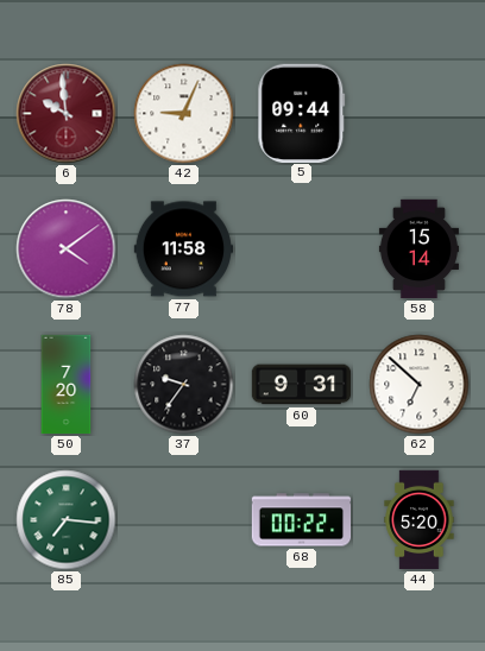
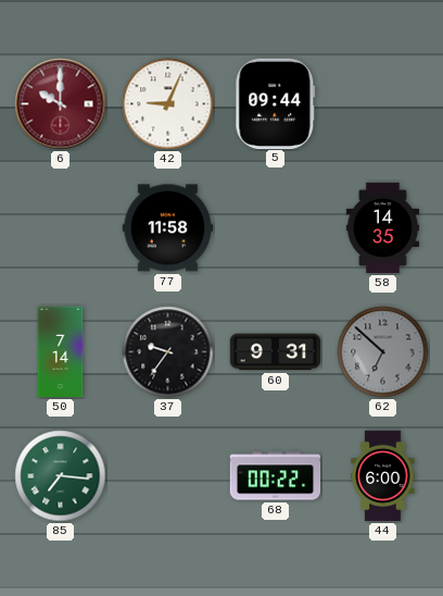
6: 9:59 -> 10:00
78: 4:09 -> none
58: 15:14 -> 14:35
50: 7:20 -> 7:14
62 dial: white -> grey
44: 5:20 -> 6:00
